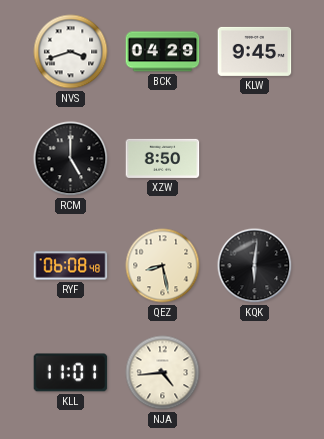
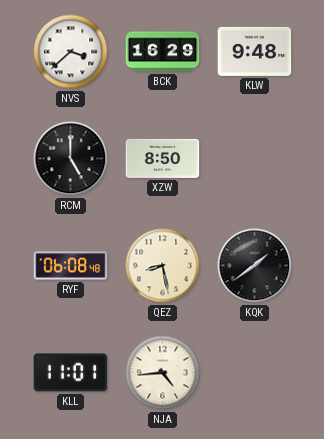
NVS: 3:42 -> 3:38
BCK: 04:29 -> 16:29
KLW: 9:45 -> 9:48
KQK: 6:01 -> 1:39
